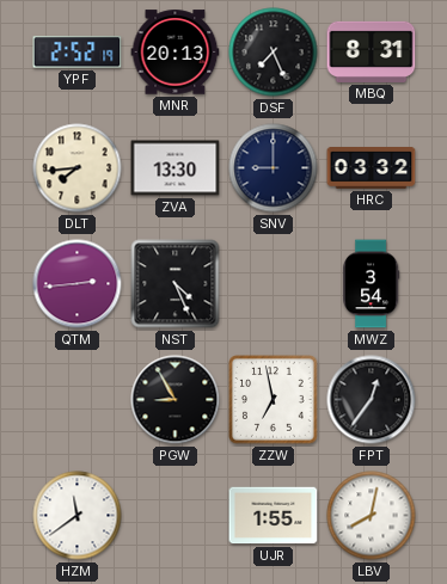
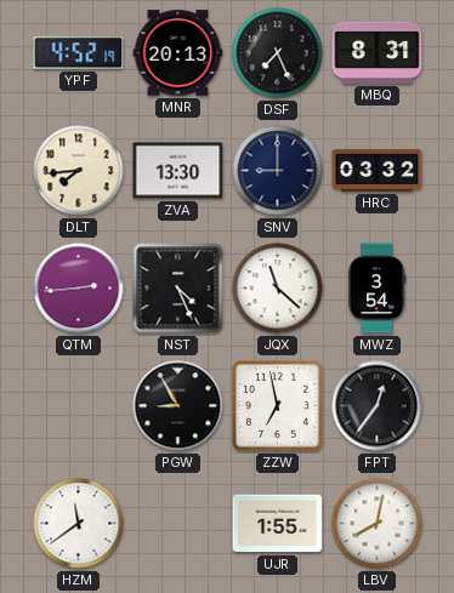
YPF: 2:52 -> 4:52
JQX: none -> 11:22
